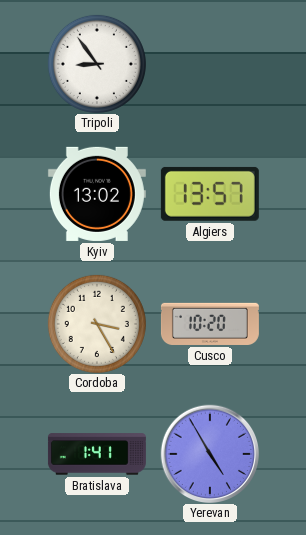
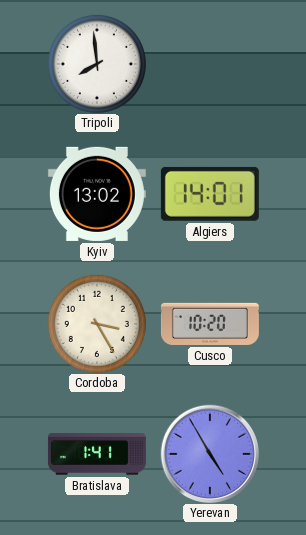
Tripoli: 8:54 -> 7:59
Algiers: 13:57 -> 14:01
